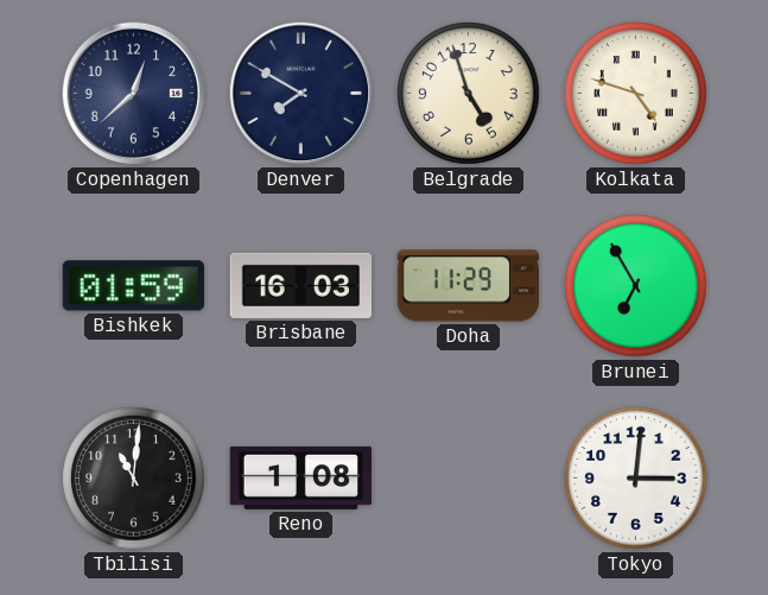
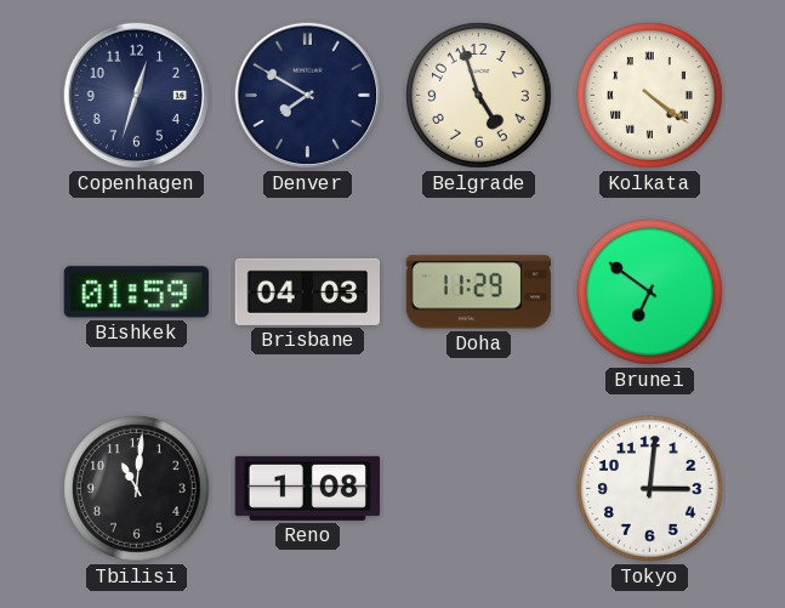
Copenhagen: 12:38 -> 12:33
Kolkata: 4:48 -> 4:21
Brisbane: 16:03 -> 04:03
Brunei: 6:55 -> 6:51
